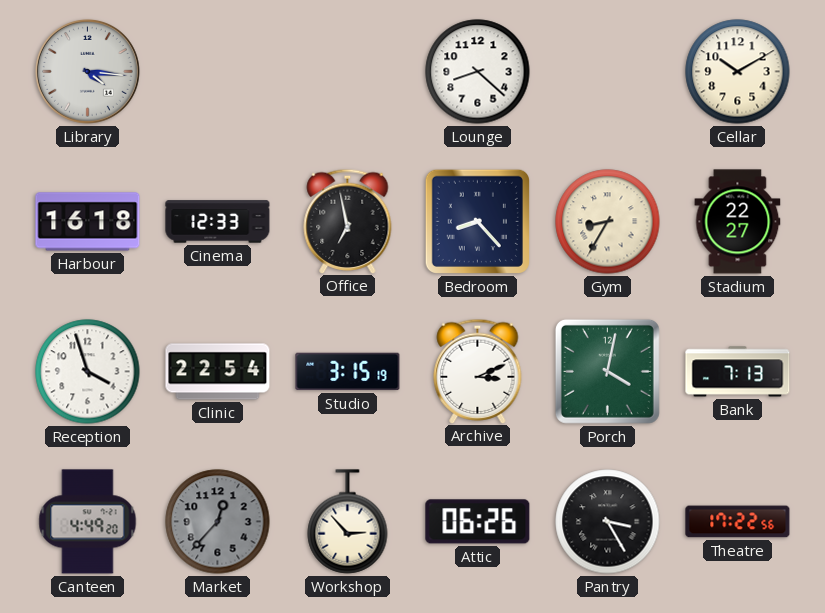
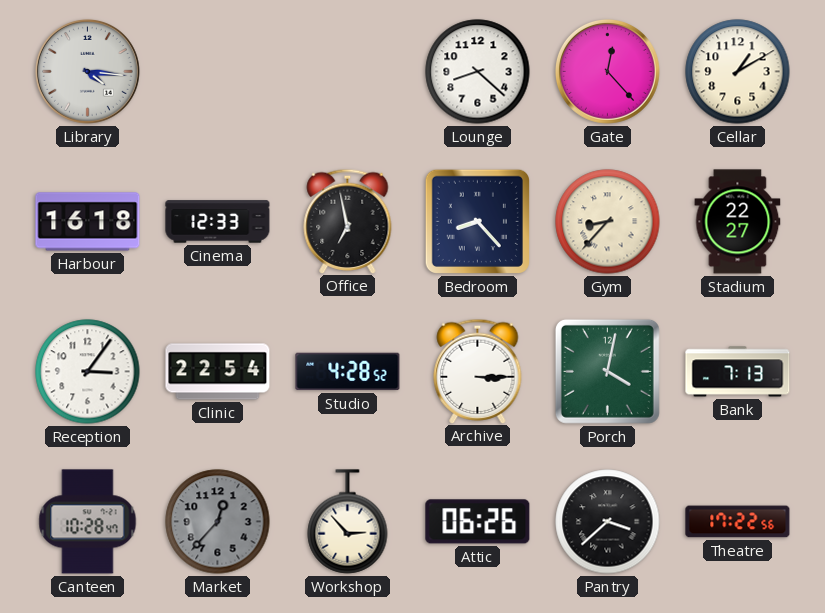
Gate: none -> 12:23
Cellar: 10:10 -> 1:10
Gym: 8:35 -> 8:37
Reception: 3:57 -> 3:06
Studio: 3:15 -> 4:28
Archive: 3:11 -> 3:15
Canteen: 4:49 -> 10:28
Pantry: 3:25 -> 3:38
